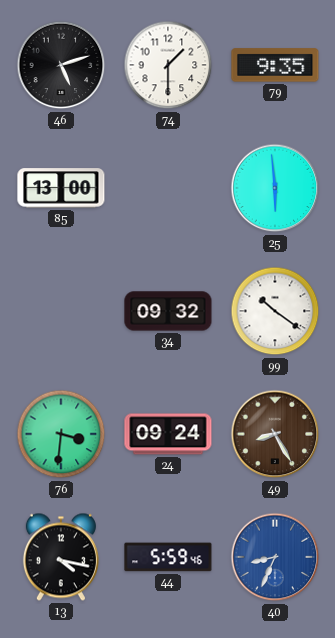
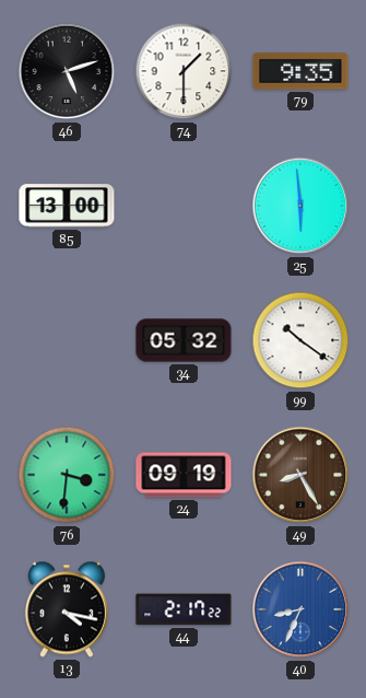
34: 09:32 -> 05:32
24: 09:24 -> 09:19
44: 5:59 -> 2:17
